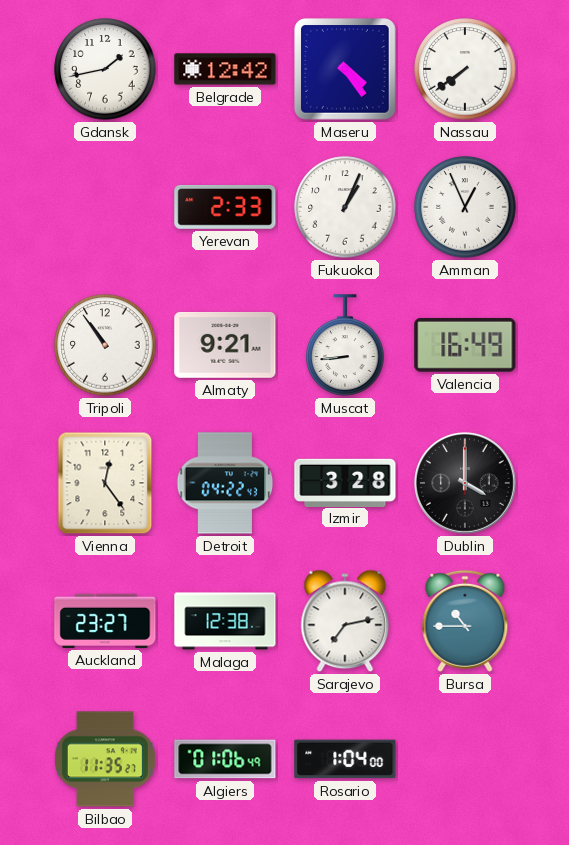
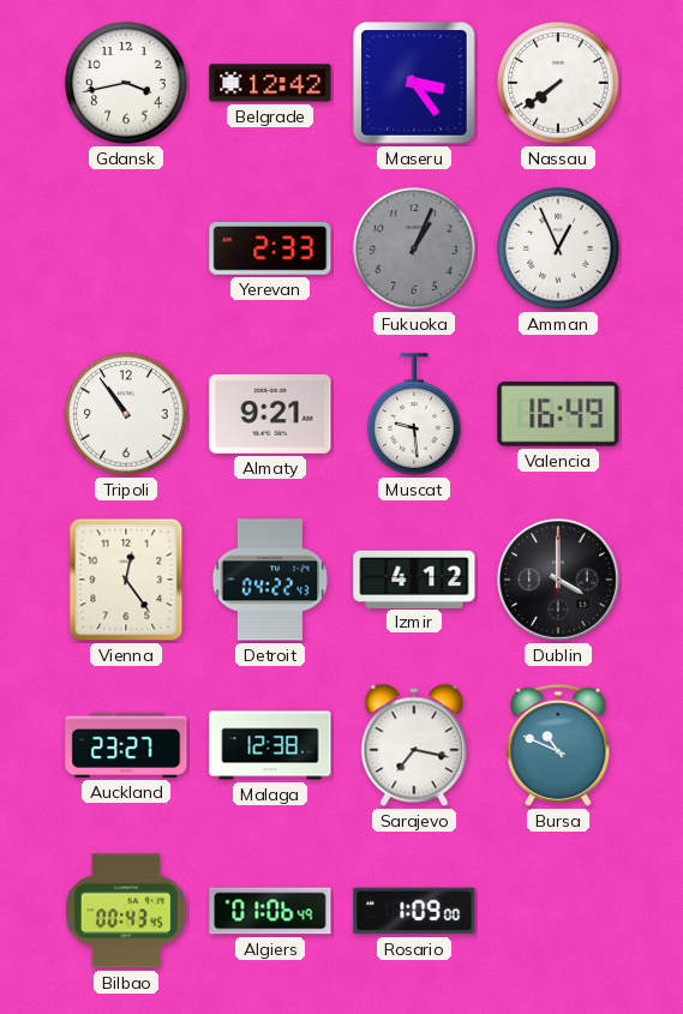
Gdansk: 1:43 -> 3:43
Maseru: 4:24 -> 3:24
Fukuoka dial: white -> grey
Muscat: 8:44 -> 9:29
Izmir: 3:28 -> 4:12
Sarajevo: 7:13 -> 7:17
Bursa: 10:45 -> 10:49
Bilbao: 11:35 -> 00:43
Rosario: 1:04 -> 1:09
